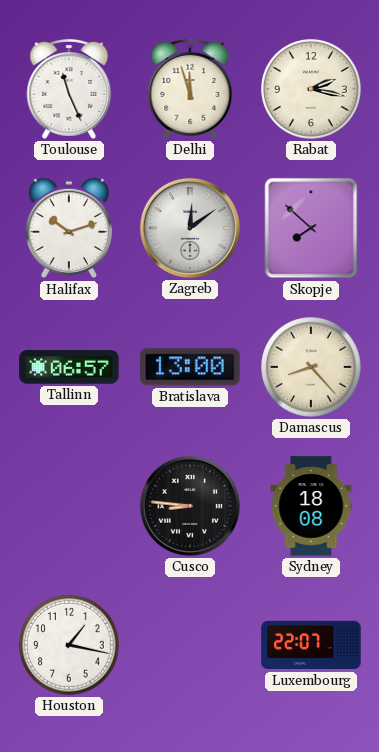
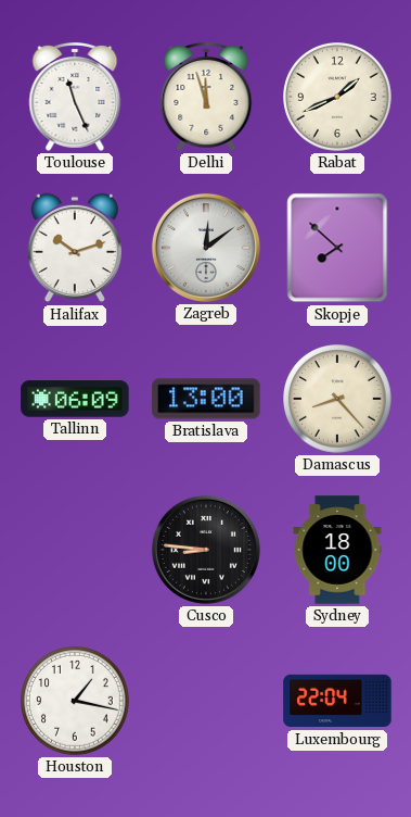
Rabat: 2:17 -> 1:41
Tallinn: 06:57 -> 06:09
Sydney: 18:08 -> 18:00
Luxembourg: 22:07 -> 22:04
